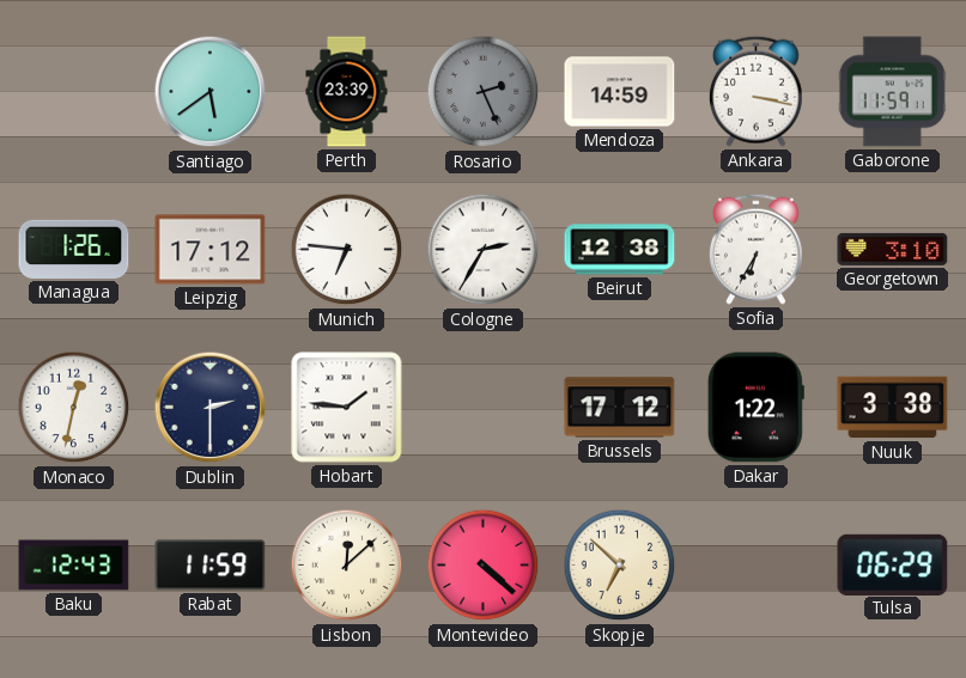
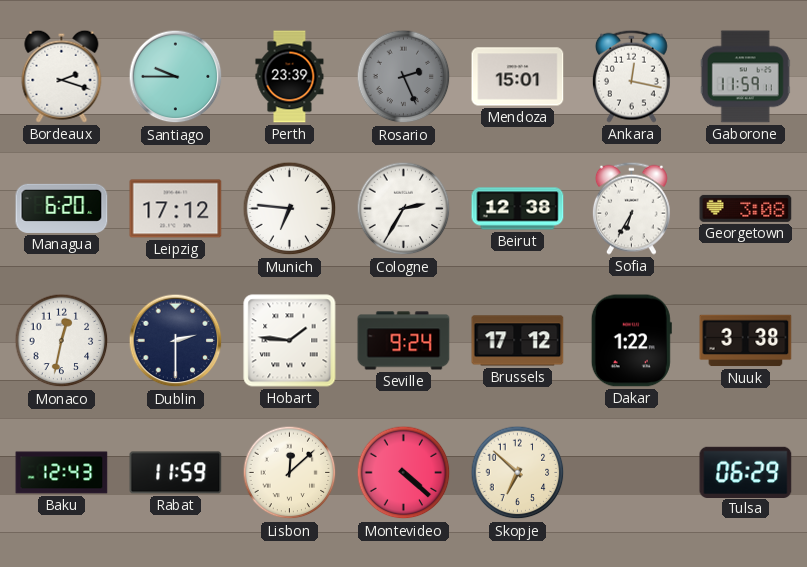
Bordeaux: none -> 2:18
Santiago: 5:39 -> 9:45
Mendoza: 14:59 -> 15:01
Ankara: 3:17 -> 12:17
Managua: 1:26 -> 6:20
Georgetown: 3:10 -> 3:08
Seville: none -> 9:24
